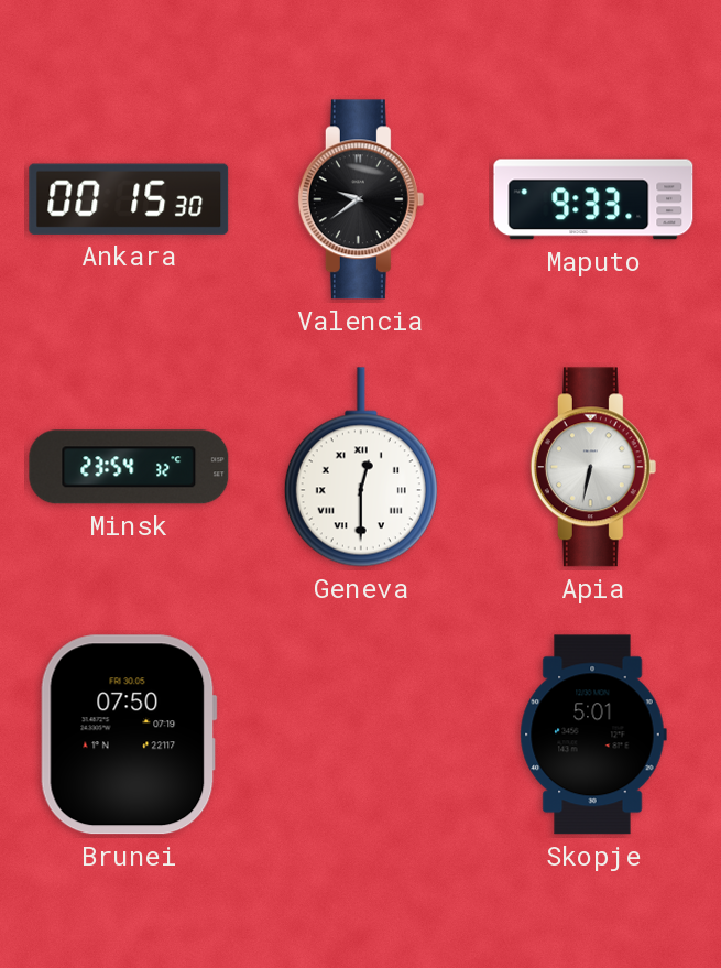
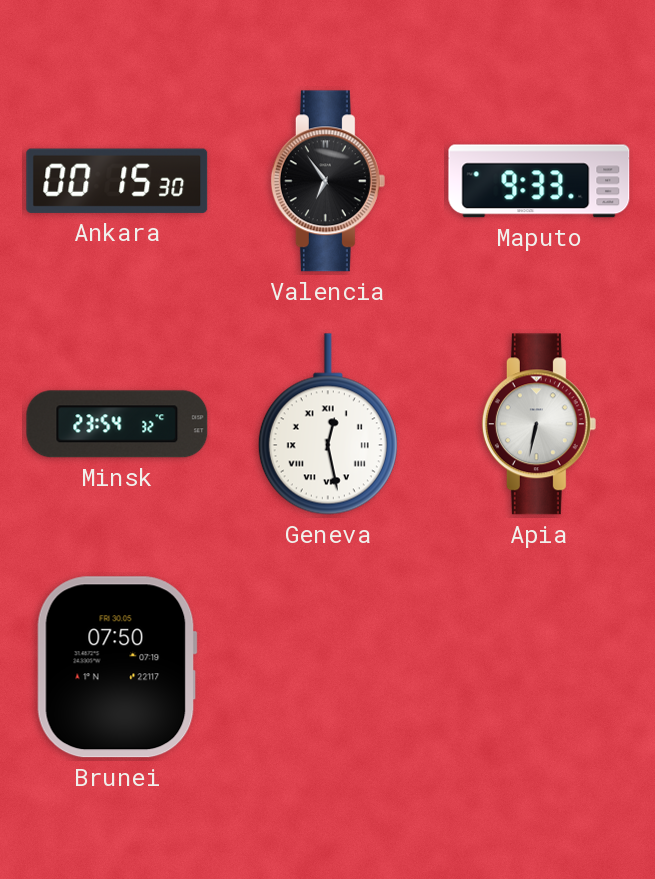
Valencia: 9:39 -> 6:54
Geneva: 12:30 -> 12:28
Skopje: 5:01 -> none
